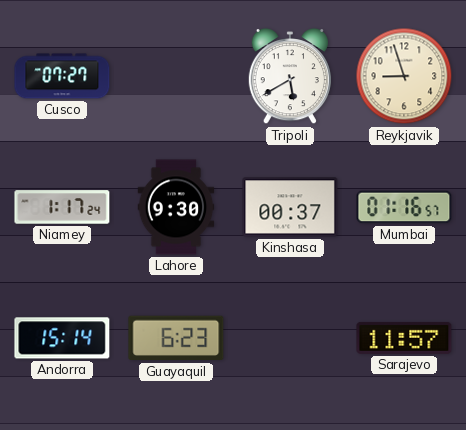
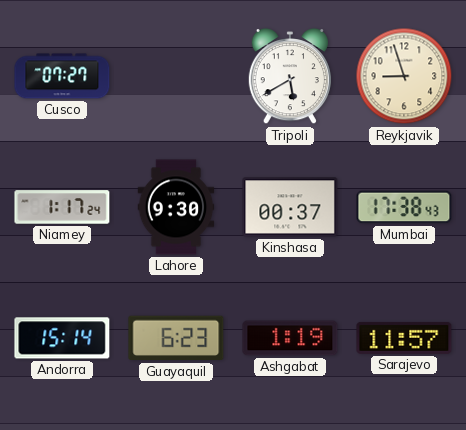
Mumbai: 01:16 -> 17:38
Ashgabat: none -> 1:19
